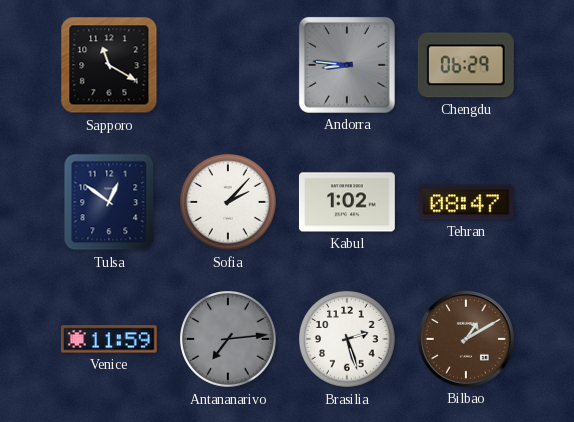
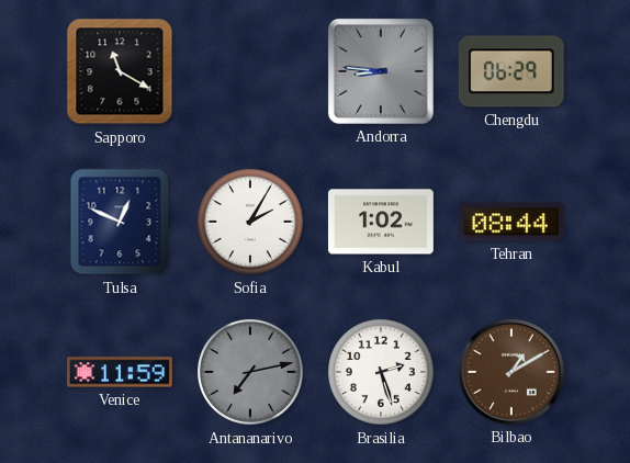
Tulsa: 12:51 -> 12:49
Sofia: 2:07 -> 2:05
Tehran: 08:47 -> 08:44
Antananarivo: 7:14 -> 7:13
